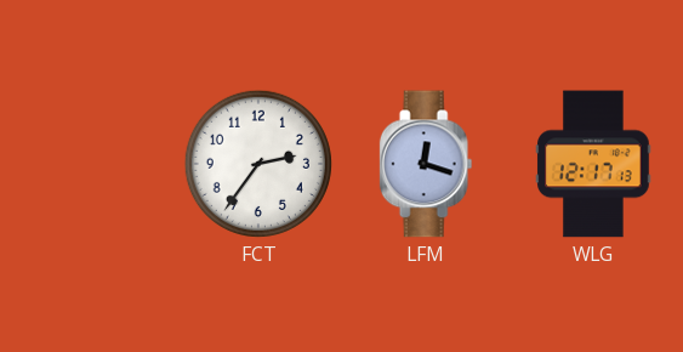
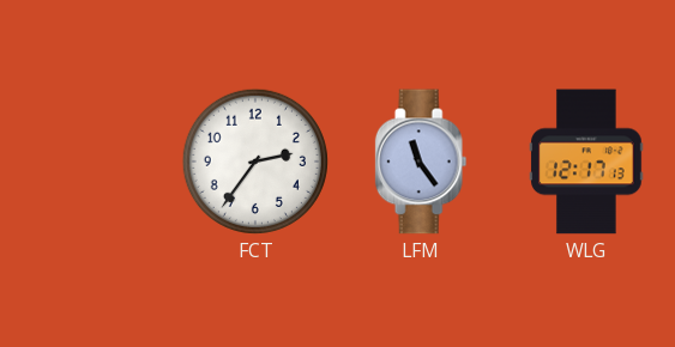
LFM: 12:18 -> 11:24
